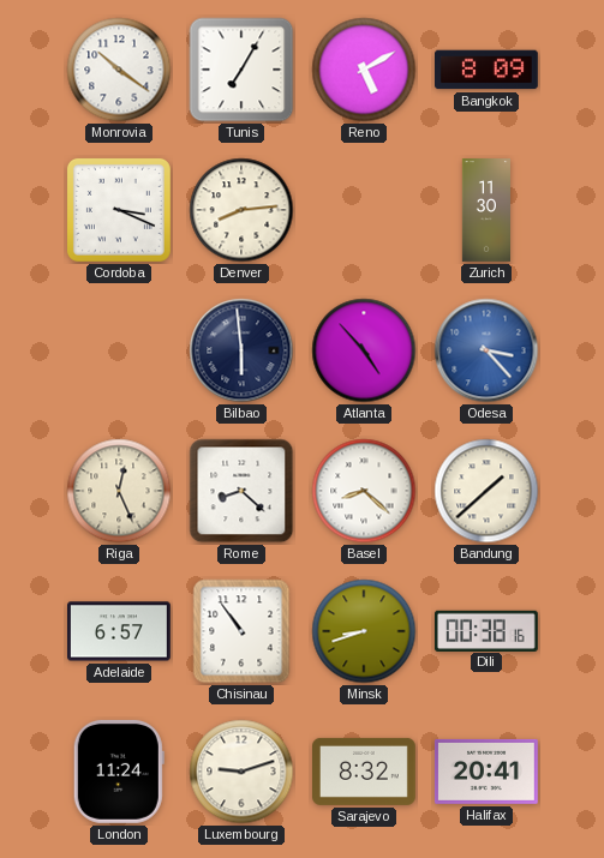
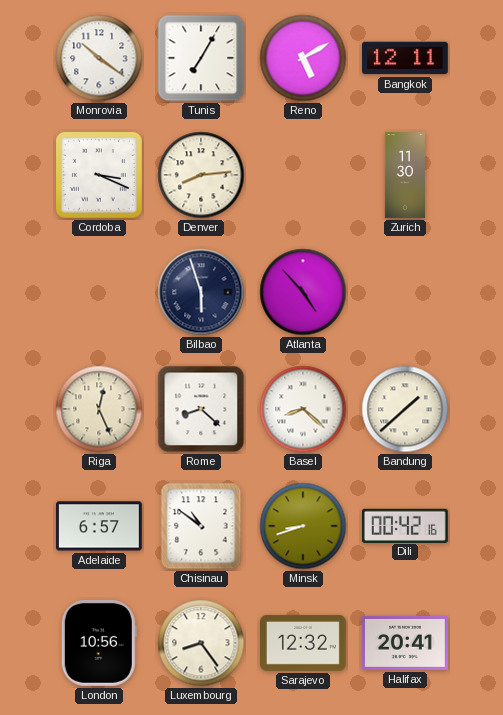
Bangkok: 8:09 -> 12:11
Bilbao: 5:59 -> 5:57
Odesa: 3:23 -> none
Chisinau: 10:54 -> 10:51
Dili: 00:38 -> 00:42
London: 11:24 -> 10:56
Luxembourg: 9:12 -> 8:24
Sarajevo: 8:32 -> 12:32
